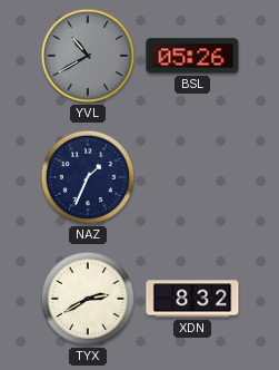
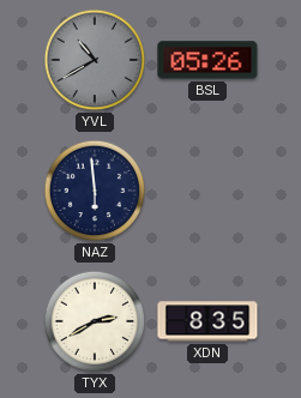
NAZ: 1:34 -> 5:59
XDN: 8:32 -> 8:35
